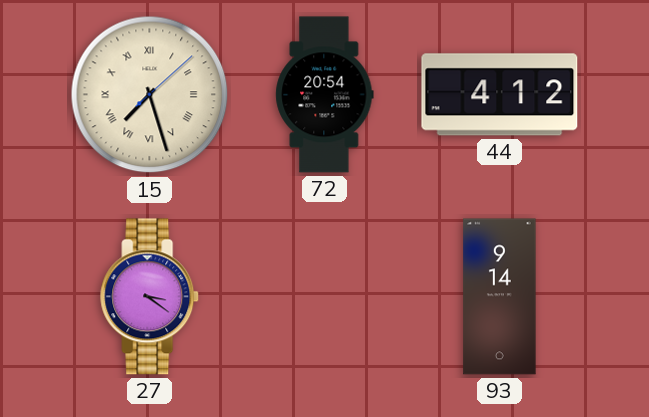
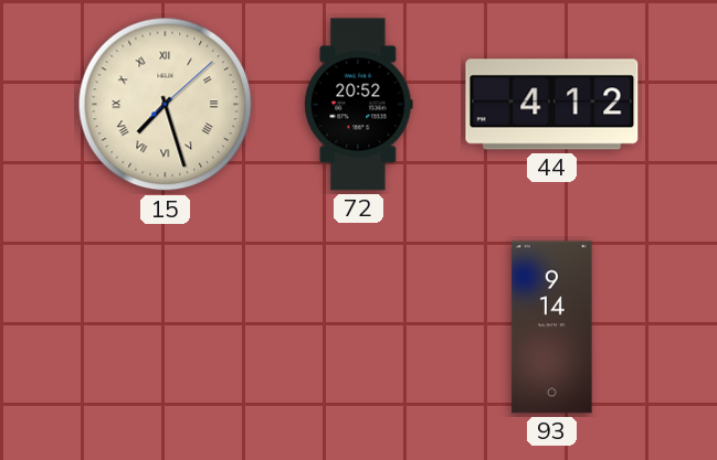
72: 20:54 -> 20:52
27: 3:21 -> none
